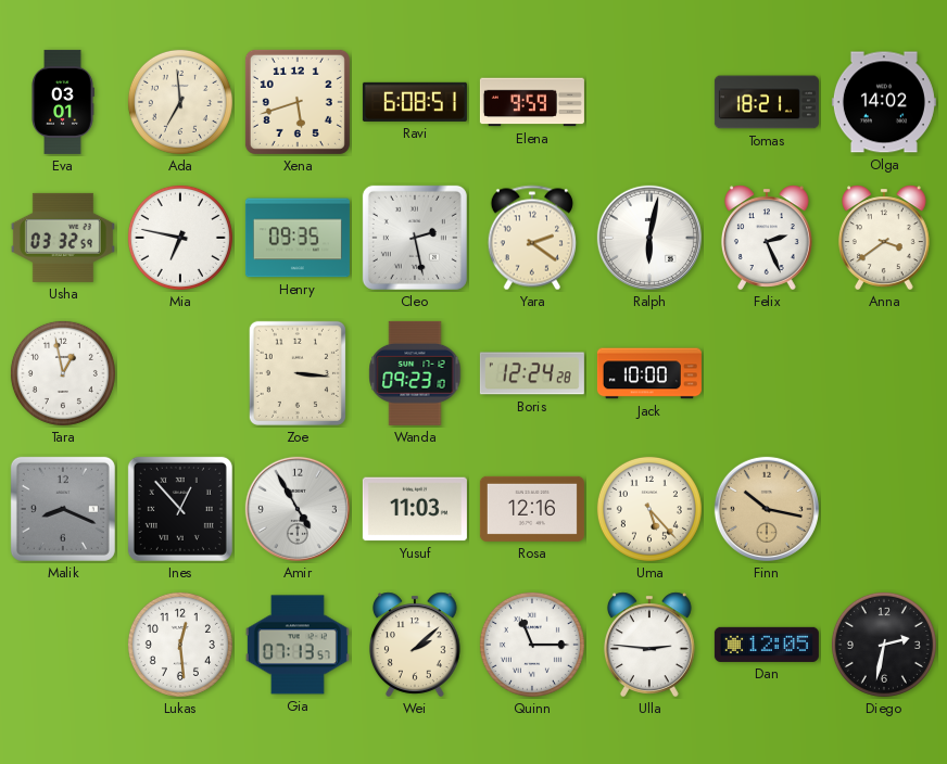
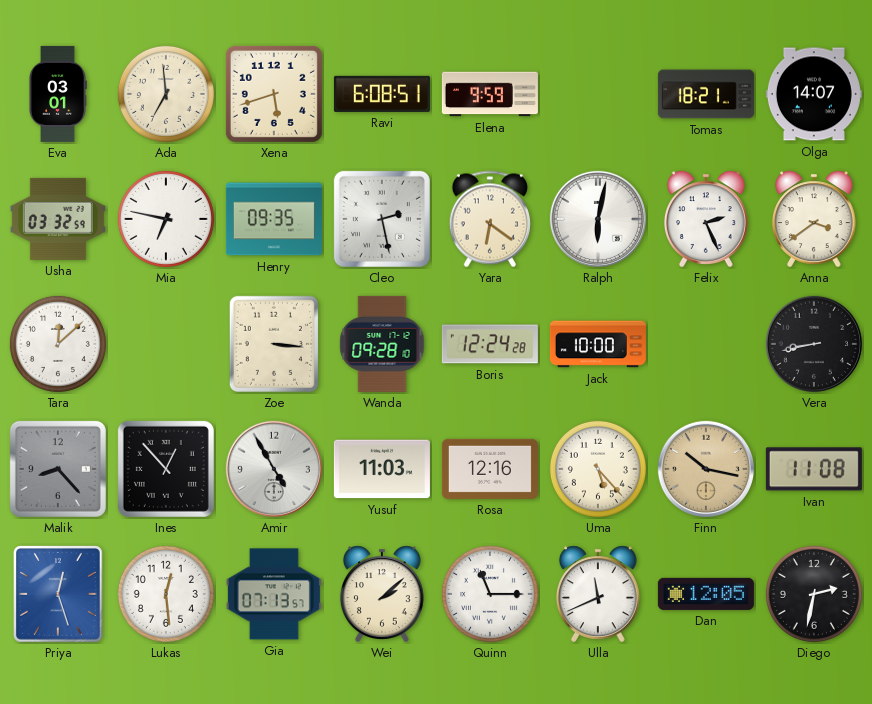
Olga: 14:02 -> 14:07
Yara: 2:21 -> 6:21
Tara: 12:58 -> 12:08
Wanda: 09:23 -> 09:28
Vera: none -> 8:43
Malik: 8:19 -> 8:23
Ivan: none -> 11:08
Priya: none -> 12:27
Ulla: 2:46 -> 11:41
